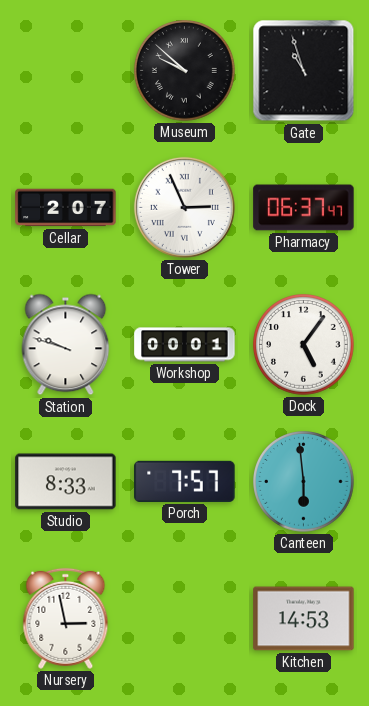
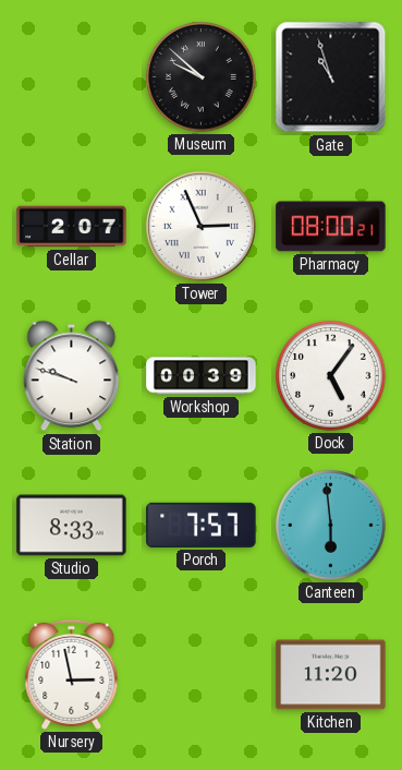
Pharmacy: 06:37 -> 08:00
Workshop: 00:01 -> 00:39
Kitchen: 14:53 -> 11:20
